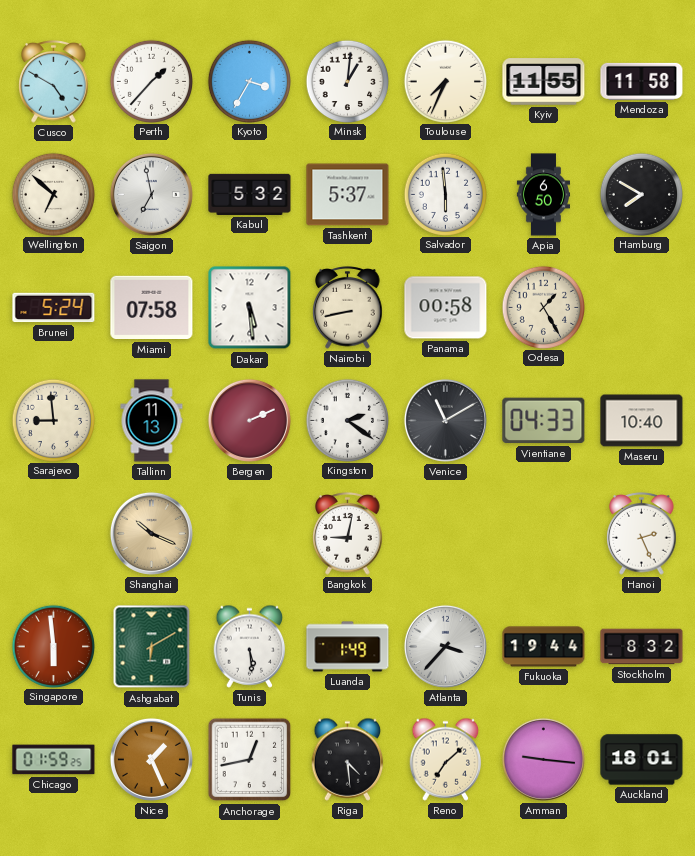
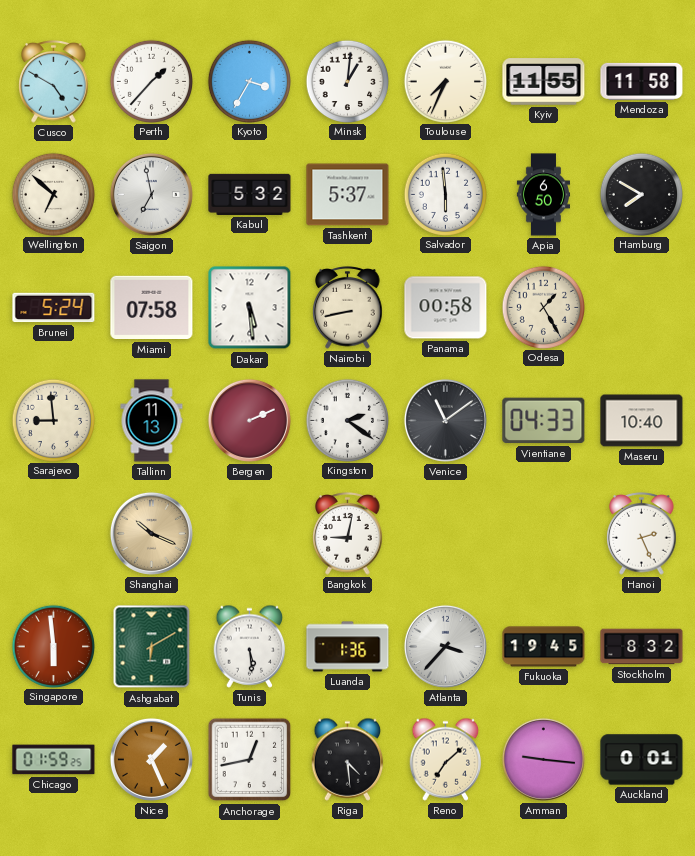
Venice: 11:10 -> 11:09
Luanda: 1:49 -> 1:36
Fukuoka: 19:44 -> 19:45
Auckland: 18:01 -> 0:01
